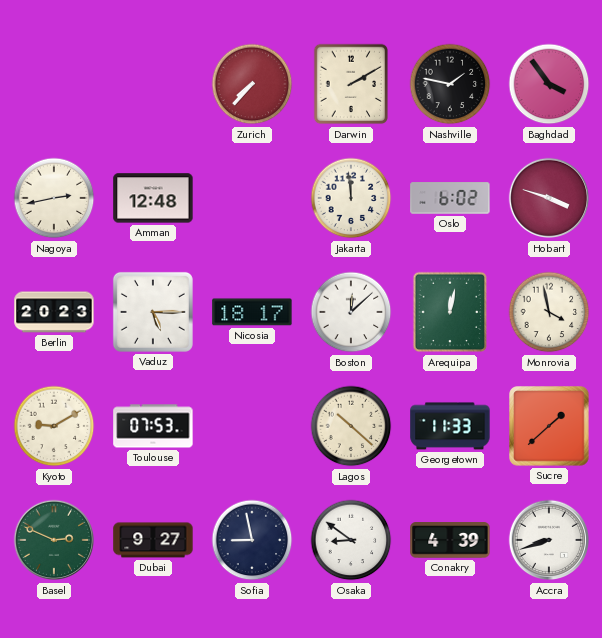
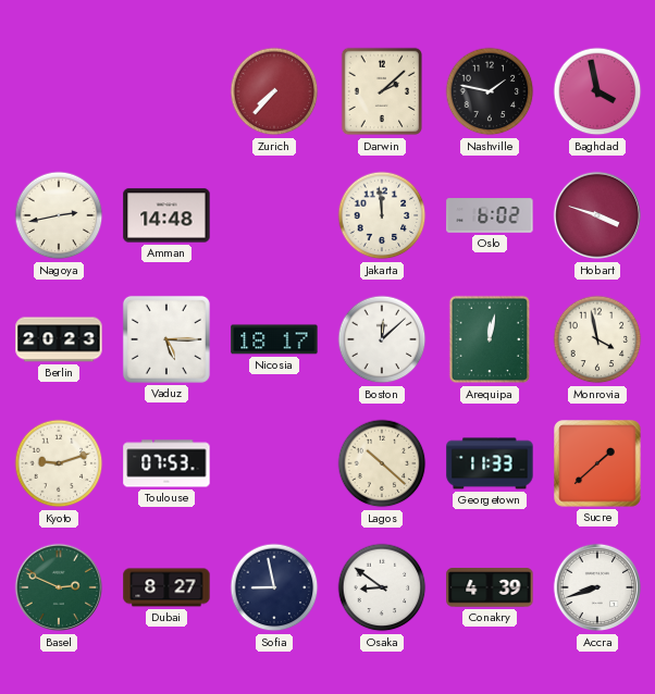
Darwin: 2:10 -> 2:08
Baghdad: 3:54 -> 3:58
Amman: 12:48 -> 14:48
Kyoto: 9:10 -> 9:12
Dubai: 9:27 -> 8:27
